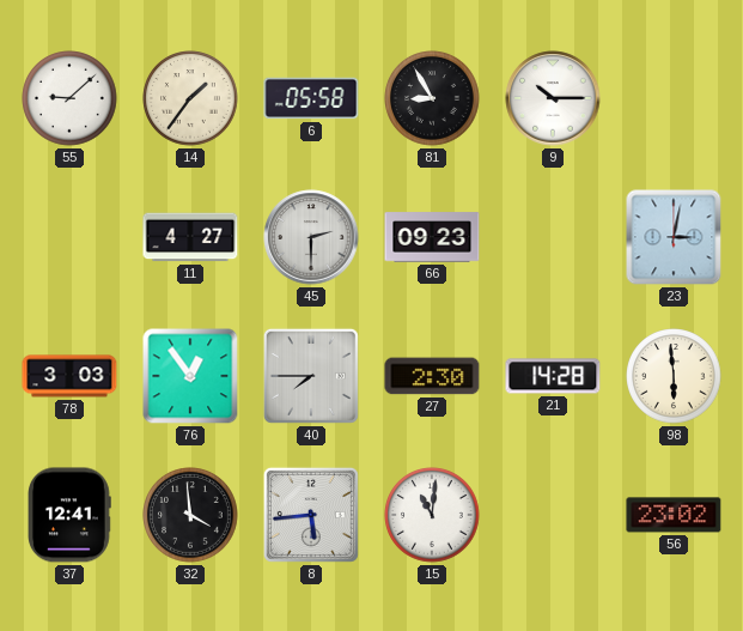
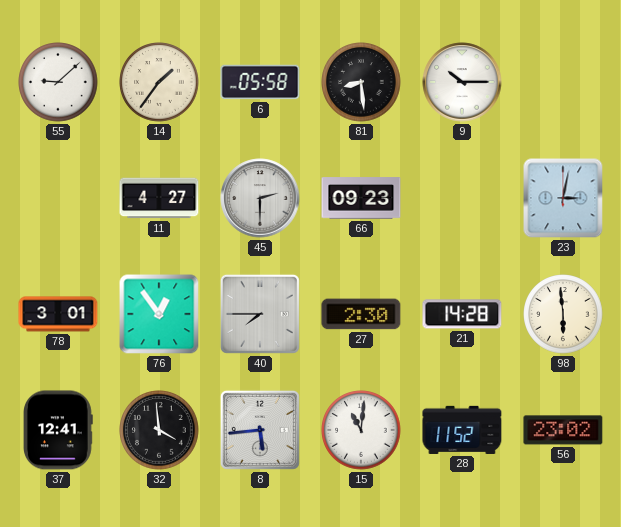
81: 8:55 -> 8:29
78: 3:03 -> 3:01
28: none -> 11:52
